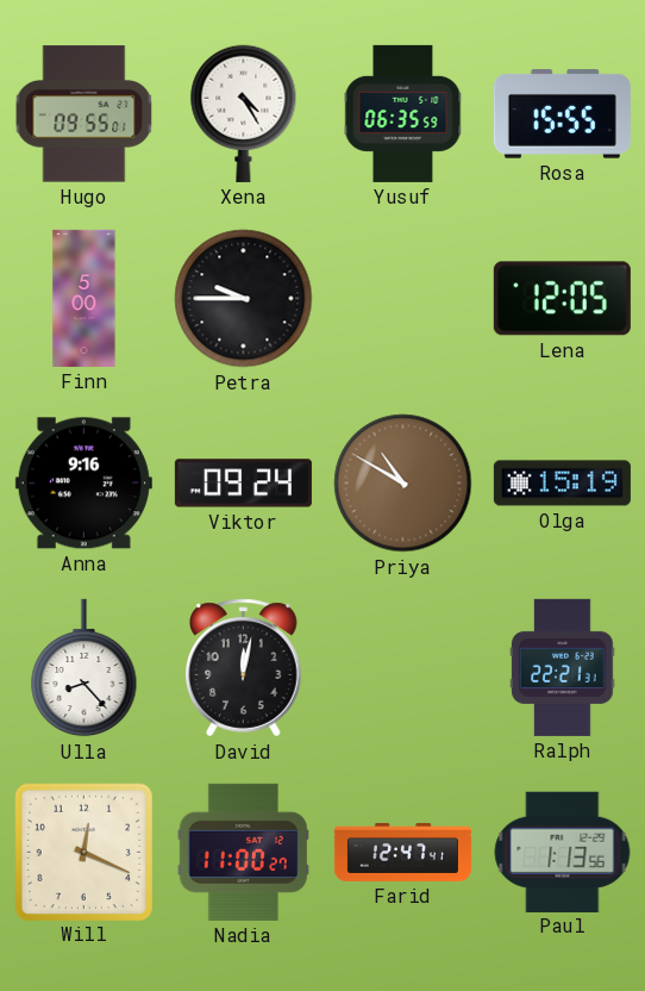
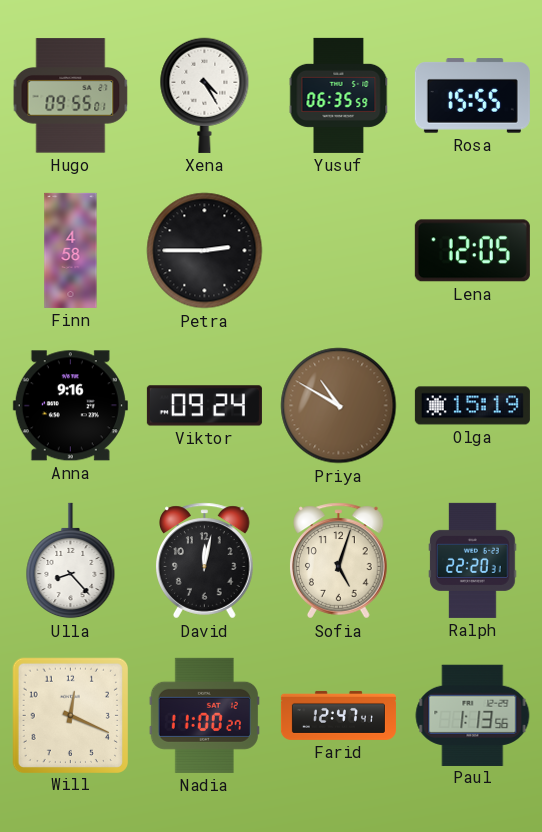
Finn: 5:00 -> 4:58
Petra: 9:45 -> 2:45
Sofia: none -> 5:03
Ralph: 22:21 -> 22:20
